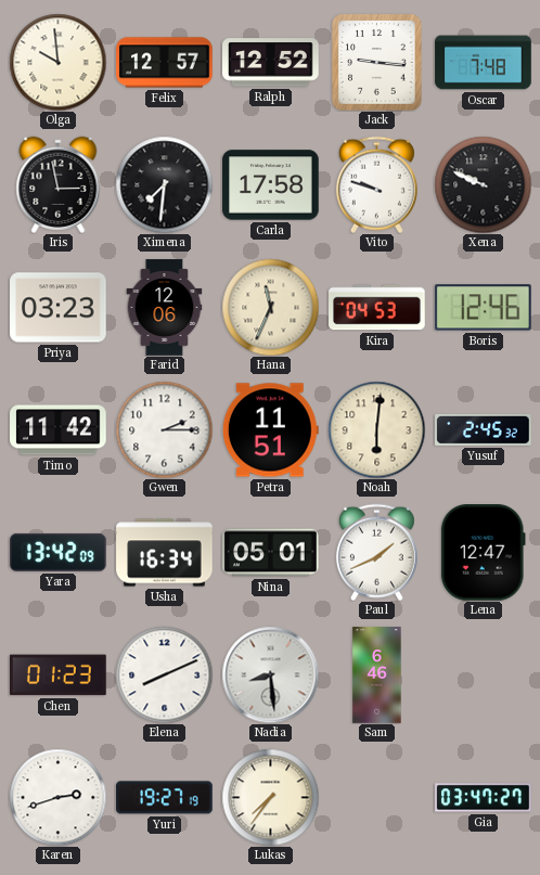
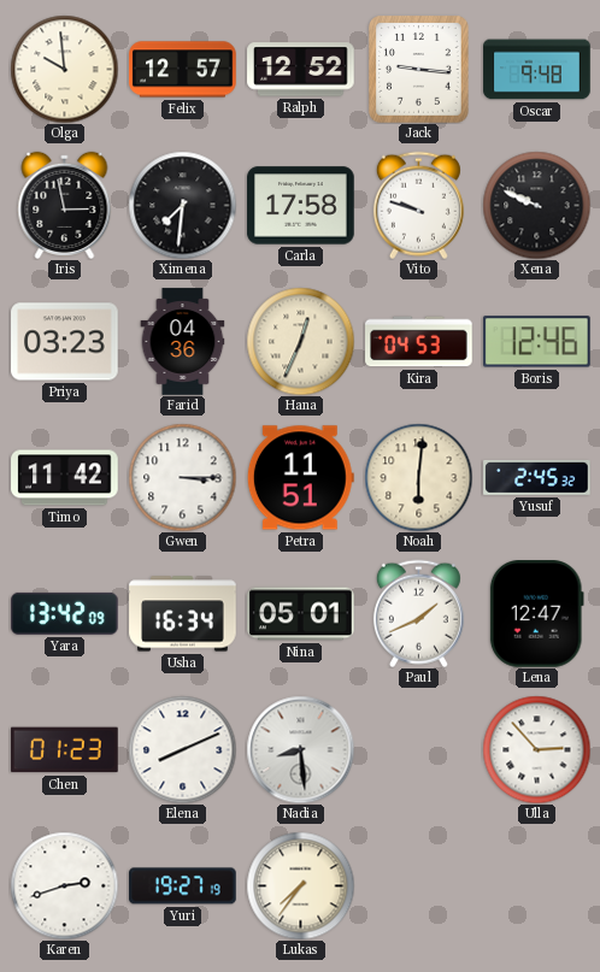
Oscar: 7:48 -> 9:48
Farid: 12:06 -> 04:36
Hana: 11:34 -> 12:34
Gwen: 2:15 -> 3:15
Sam: 6:46 -> none
Ulla: none -> 2:53
Gia: 03:47 -> none
